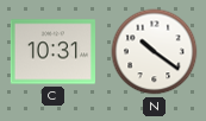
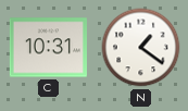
N: 10:21 -> 1:21
